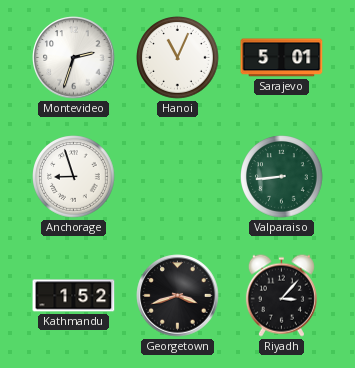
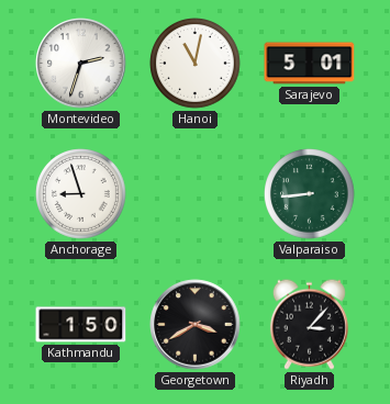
Hanoi: 11:04 -> 11:02
Kathmandu: 1:52 -> 1:50
Georgetown: 3:42 -> 3:40
